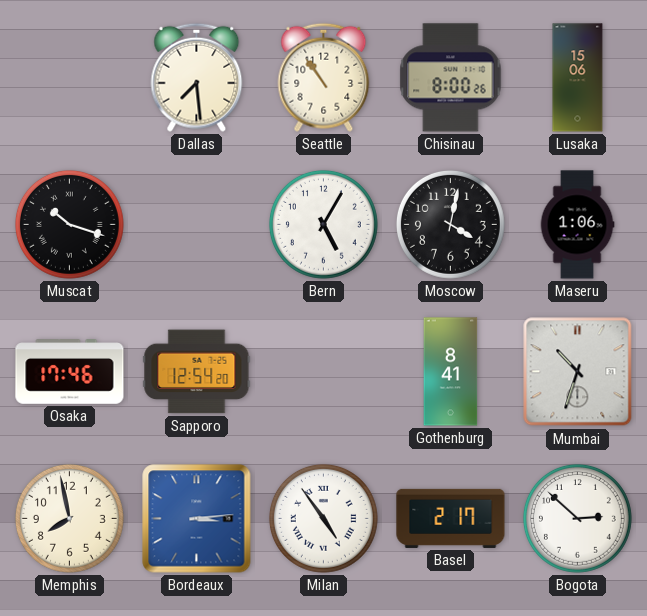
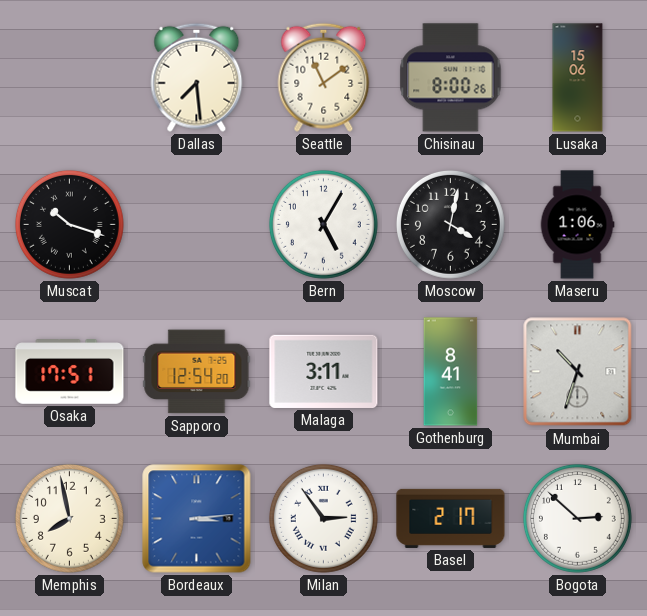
Seattle: 10:54 -> 11:09
Osaka: 17:46 -> 17:51
Malaga: none -> 3:11
Milan: 4:54 -> 2:54
